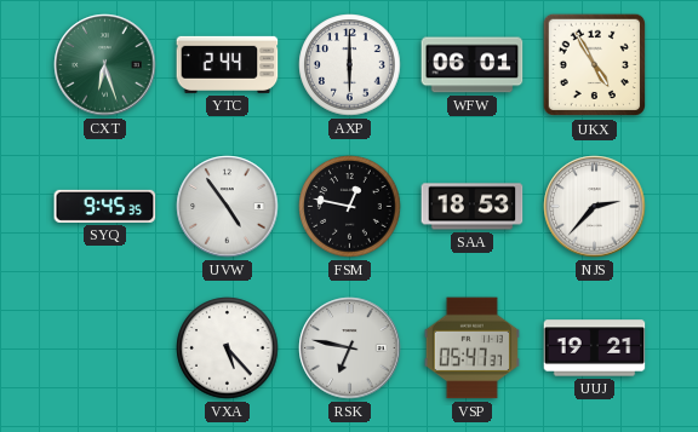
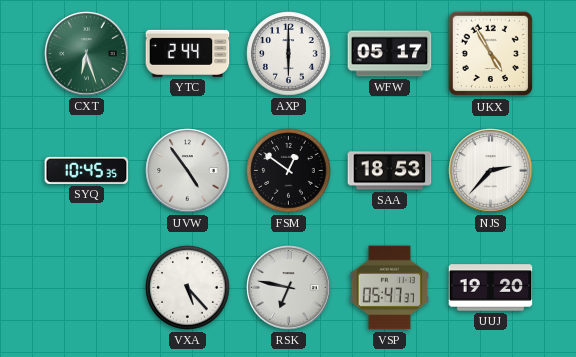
WFW: 06:01 -> 05:17
SYQ: 9:45 -> 10:45
FSM: 12:47 -> 12:51
UUJ: 19:21 -> 19:20
